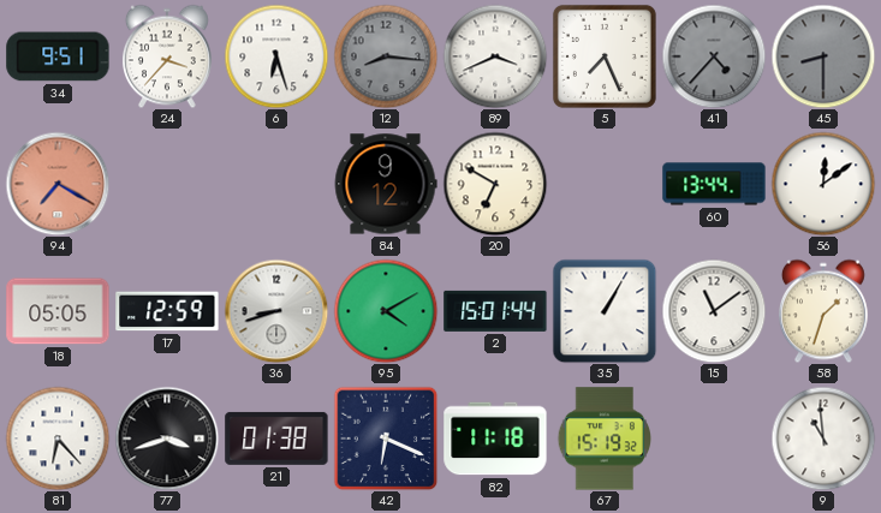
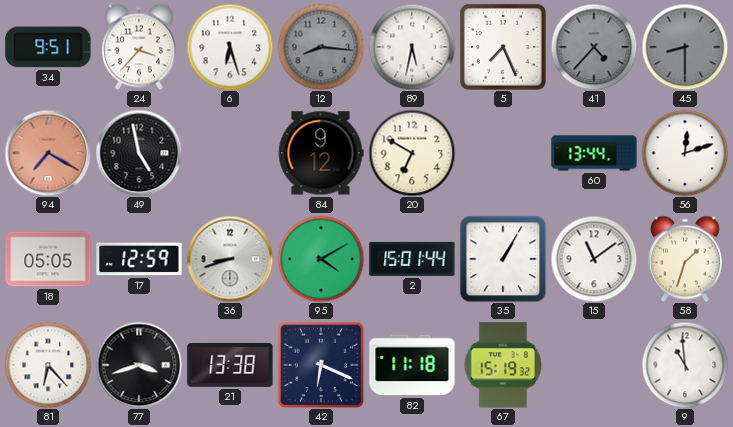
89: 3:41 -> 5:32
49: none -> 4:58
56: 12:09 -> 12:12
21: 01:38 -> 13:38
